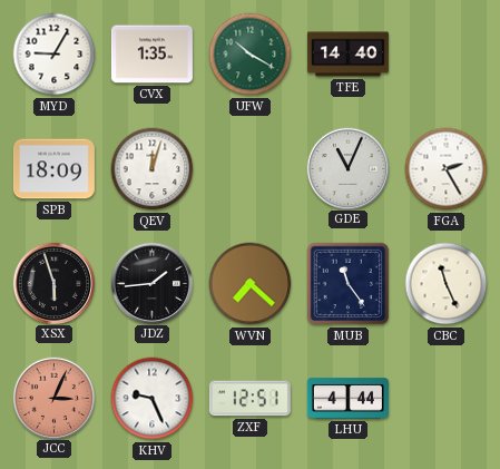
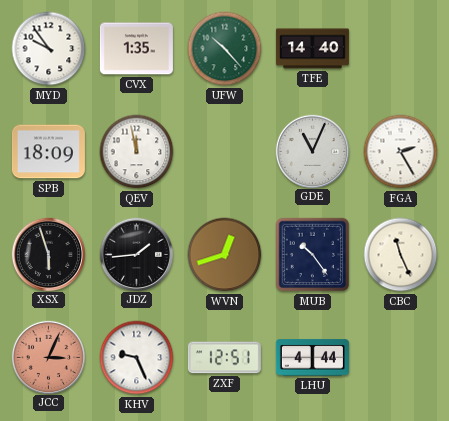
MYD: 9:05 -> 9:54
UFW: 10:20 -> 10:23
QEV: 12:03 -> 11:58
WVN: 7:22 -> 12:42
MUB: 11:24 -> 10:24
